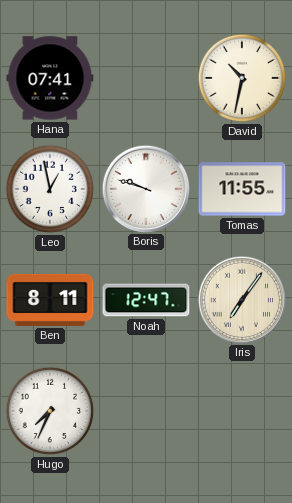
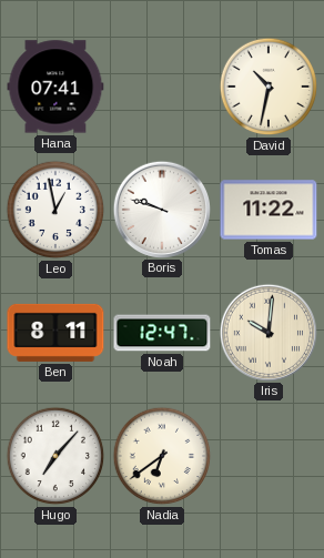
Tomas: 11:55 -> 11:22
Iris: 7:06 -> 10:01
Hugo: 7:34 -> 7:07
Nadia: none -> 6:39
